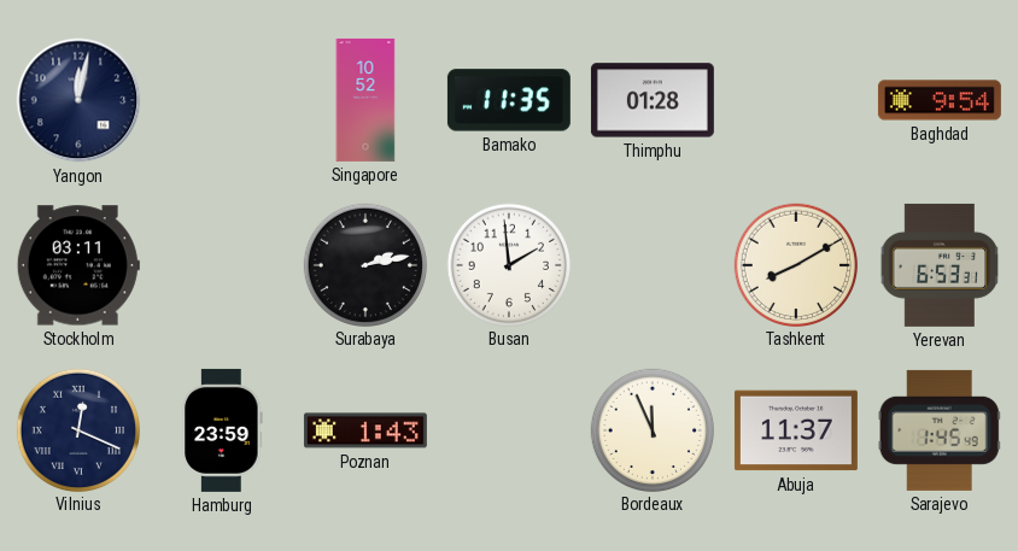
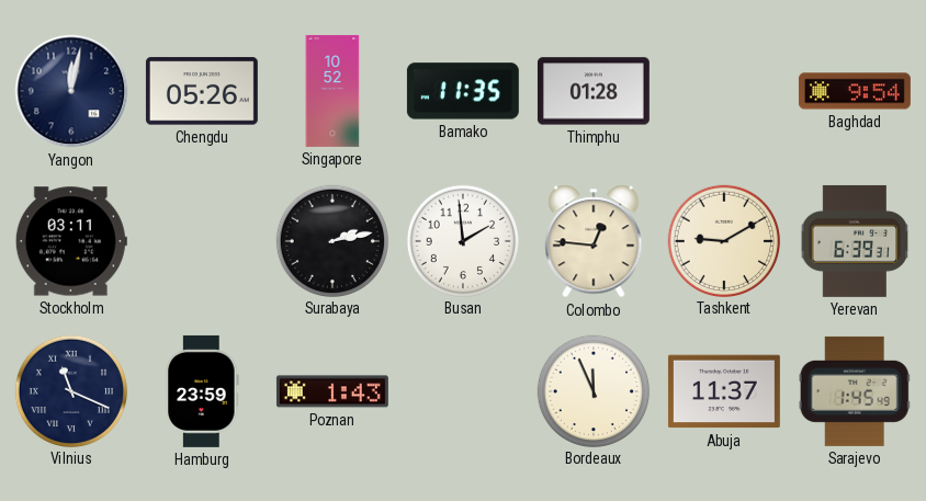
Chengdu: none -> 05:26
Colombo: none -> 12:46
Tashkent: 8:10 -> 9:10
Yerevan: 6:53 -> 6:39
Vilnius: 12:19 -> 11:19
